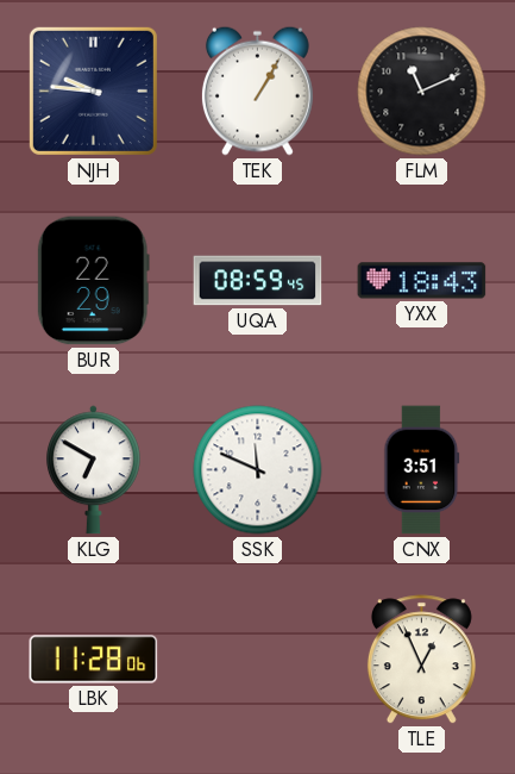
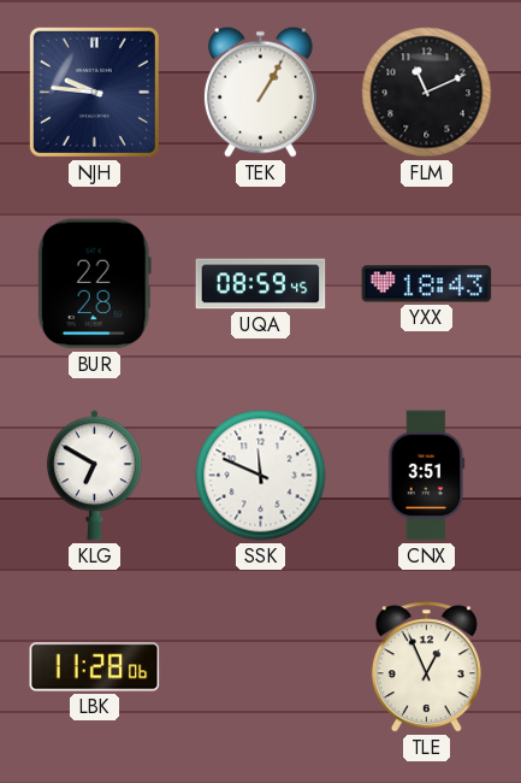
BUR: 22:29 -> 22:28
